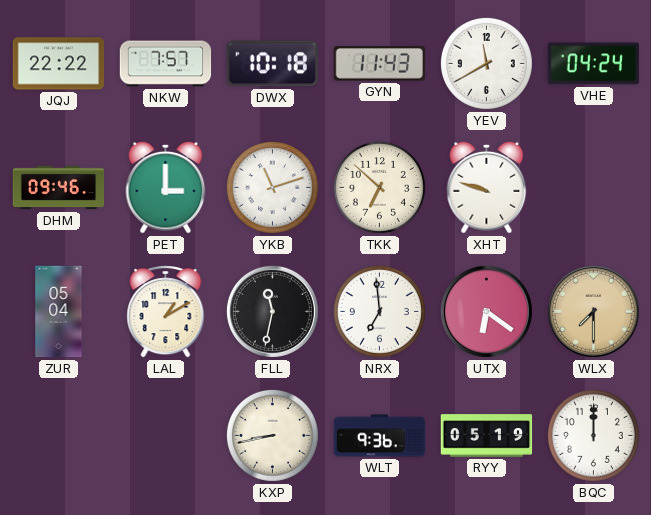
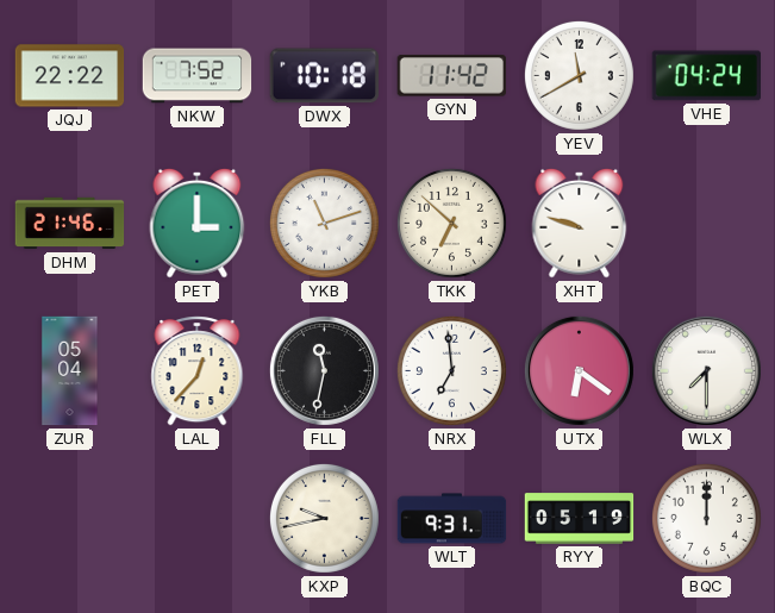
NKW: 7:57 -> 7:52
GYN: 11:43 -> 11:42
DHM: 09:46 -> 21:46
LAL: 1:10 -> 12:37
WLX dial: champagne -> white
KXP: 8:43 -> 9:43
WLT: 9:36 -> 9:31
